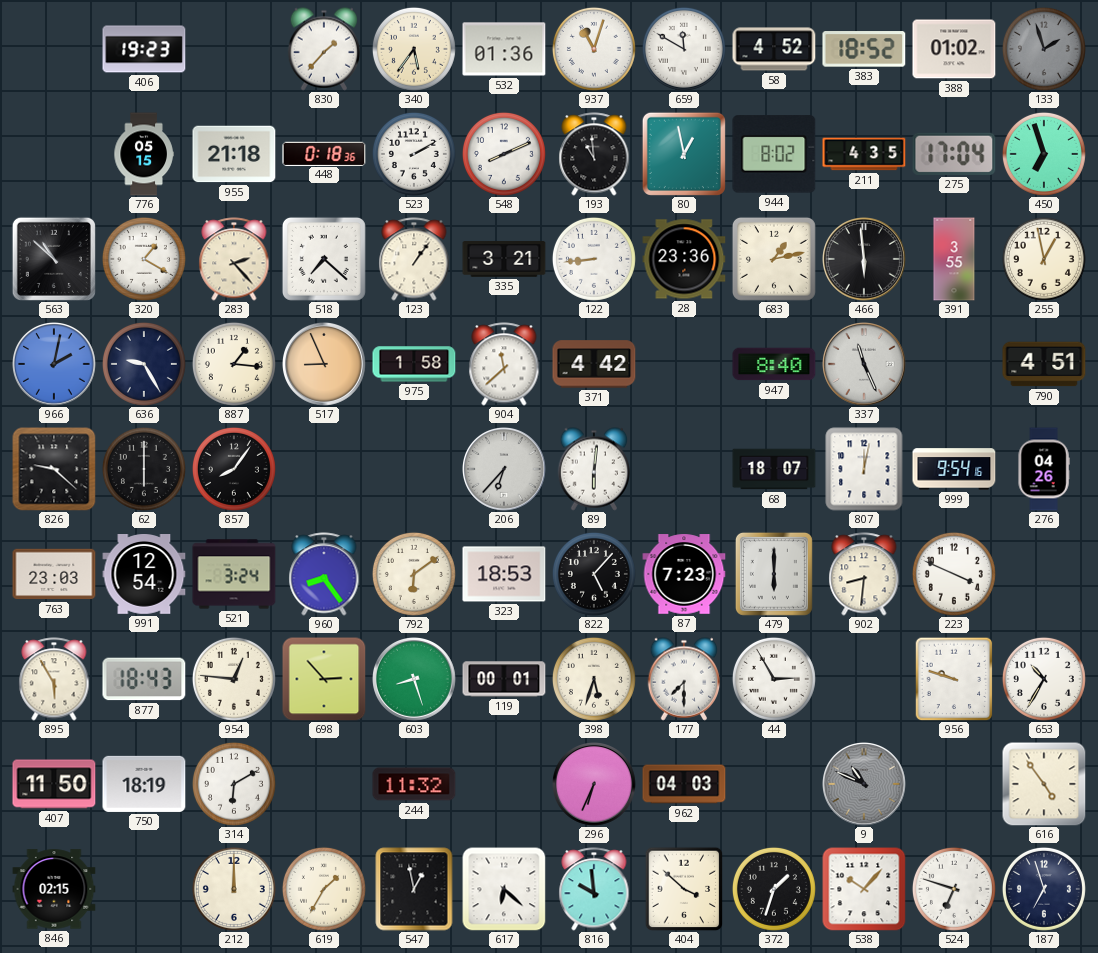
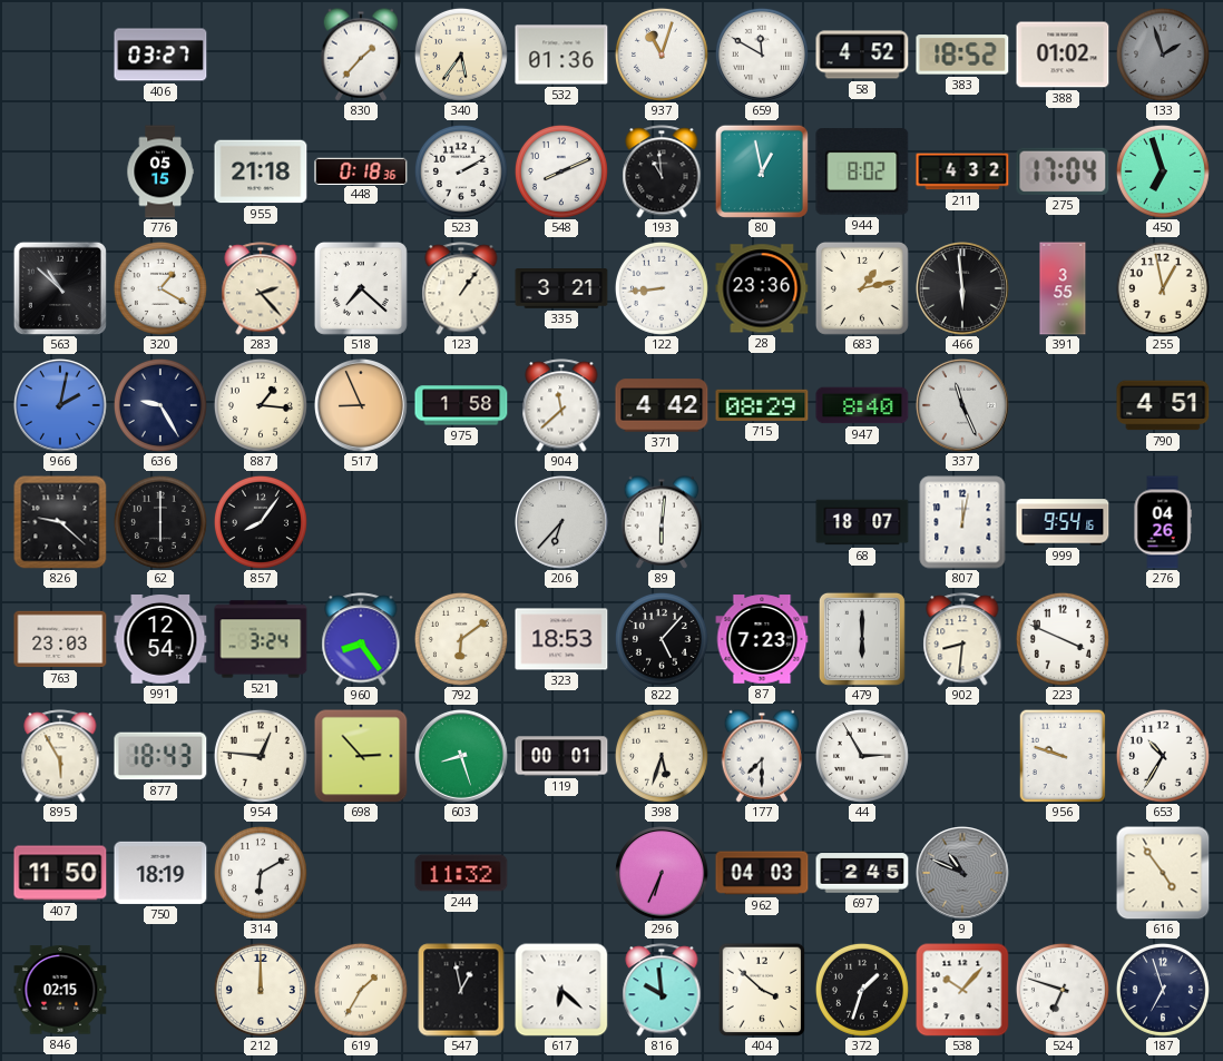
406: 19:23 -> 03:27
211: 4:35 -> 4:32
715: none -> 08:29
697: none -> 2:45
